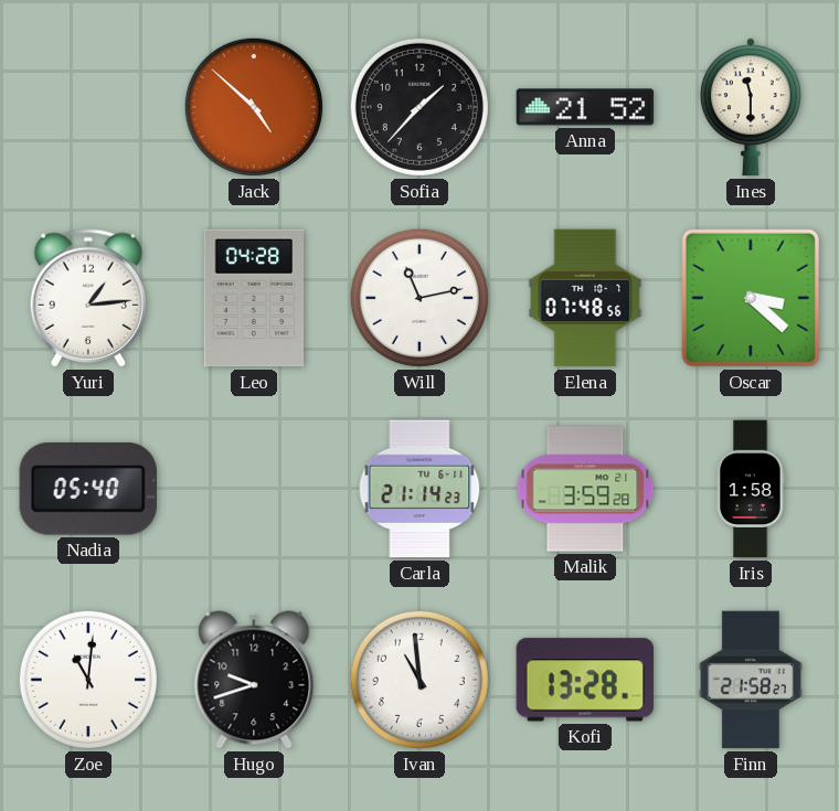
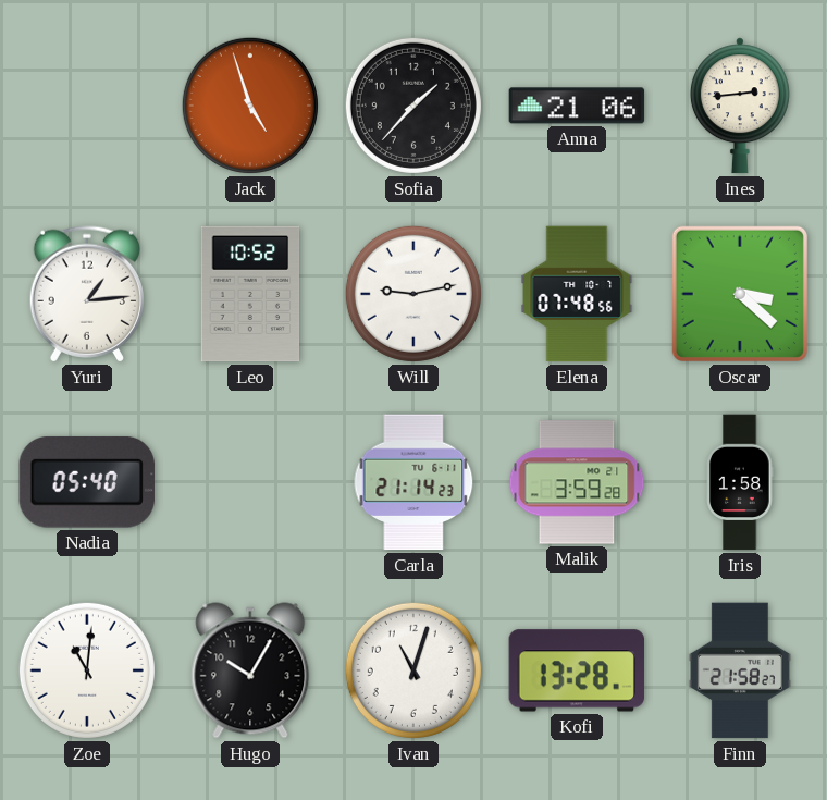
Jack: 4:52 -> 4:57
Anna: 21:52 -> 21:06
Ines: 11:30 -> 2:44
Leo: 04:28 -> 10:52
Will: 11:13 -> 9:13
Hugo: 9:42 -> 10:05
Ivan: 10:59 -> 11:03
